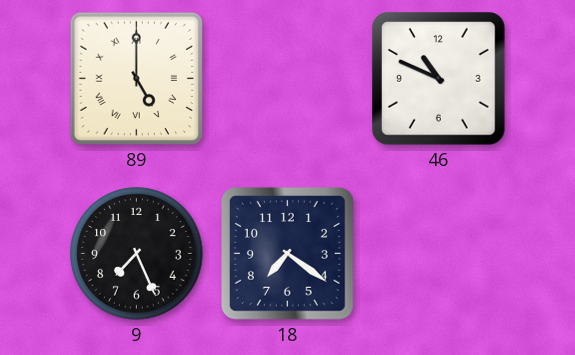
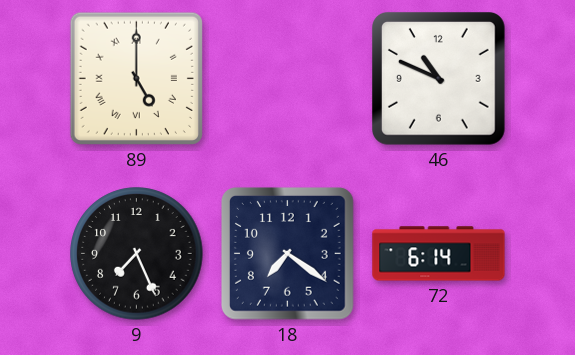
72: none -> 6:14
